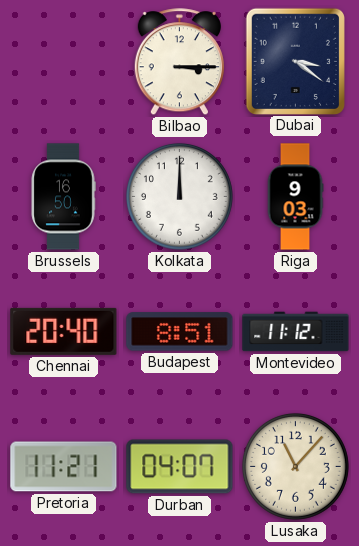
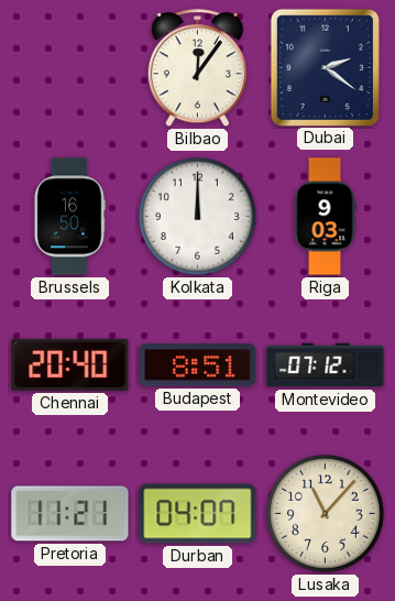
Bilbao: 3:15 -> 12:06
Dubai: 3:21 -> 2:21
Montevideo: 11:12 -> 07:12
